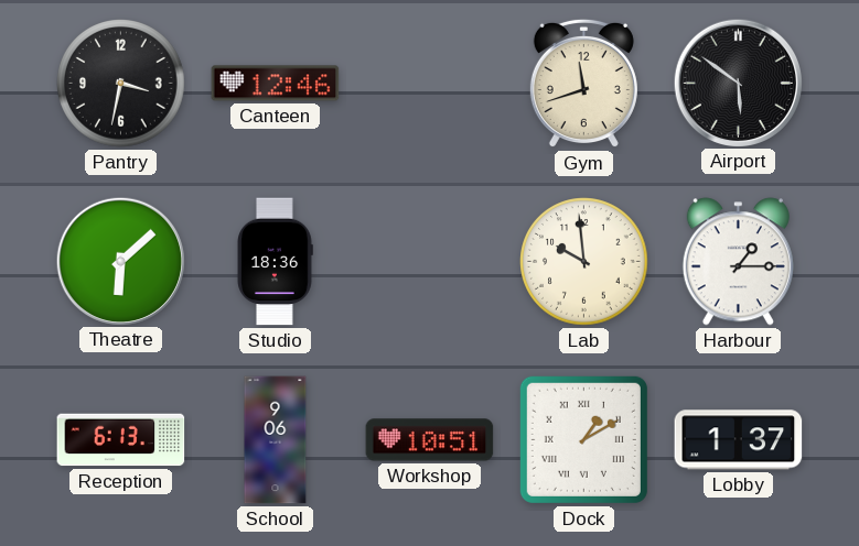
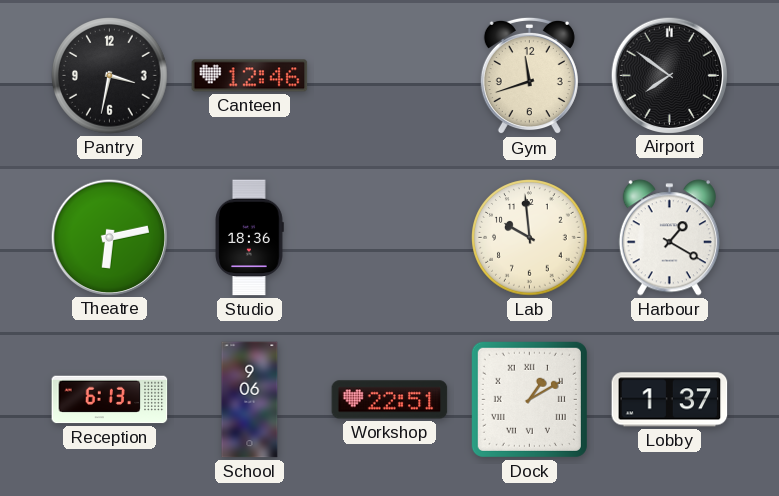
Airport: 5:51 -> 7:51
Theatre: 6:08 -> 6:13
Harbour: 1:15 -> 1:20
Workshop: 10:51 -> 22:51
